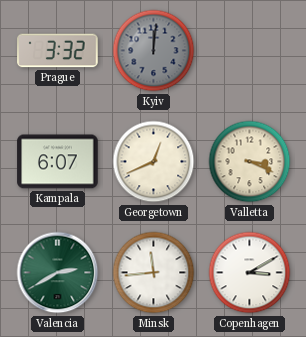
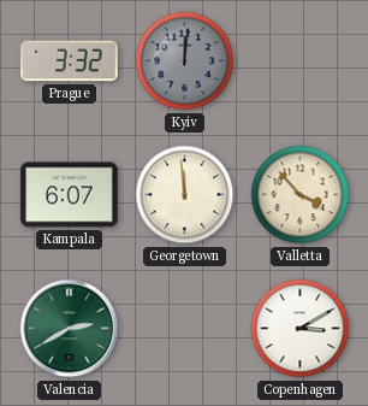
Georgetown: 12:41 -> 11:59
Valletta: 3:19 -> 3:53
Minsk: 11:44 -> none
